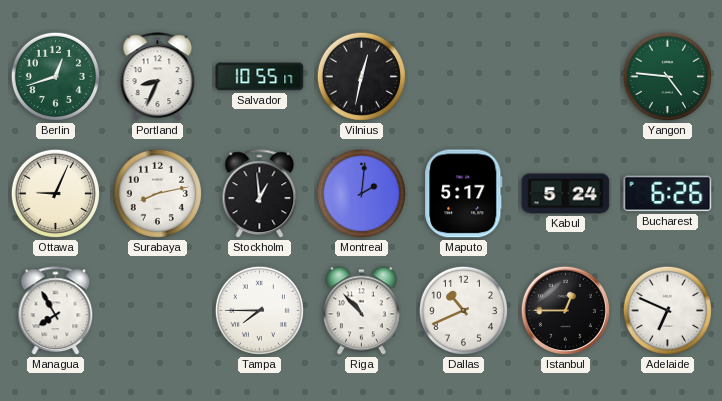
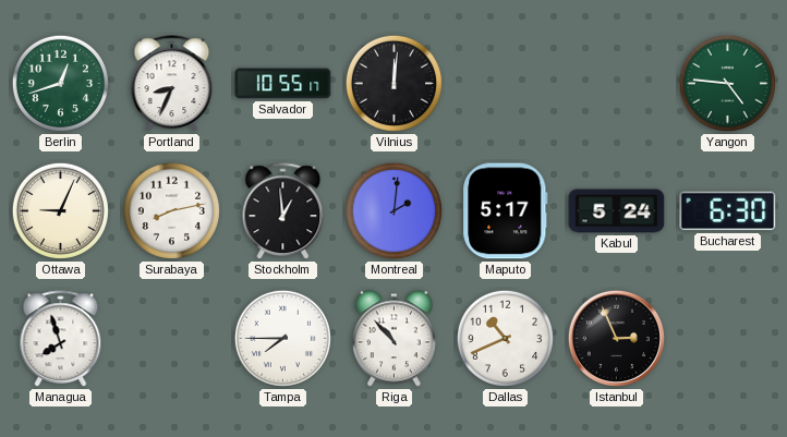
Vilnius: 12:32 -> 12:01
Bucharest: 6:26 -> 6:30
Managua: 7:55 -> 7:57
Istanbul: 12:45 -> 2:56
Adelaide: 6:49 -> none
